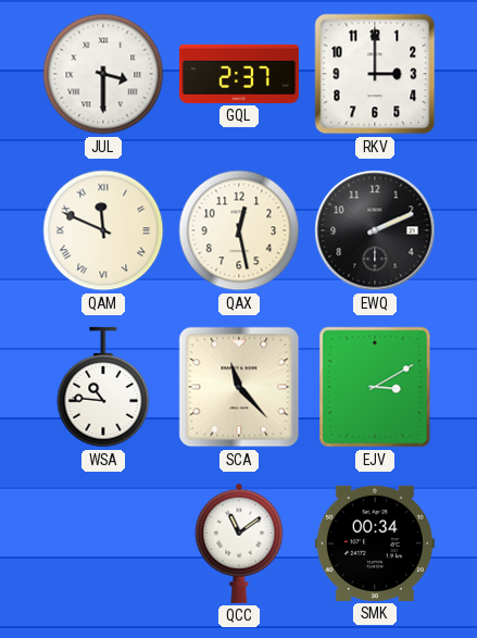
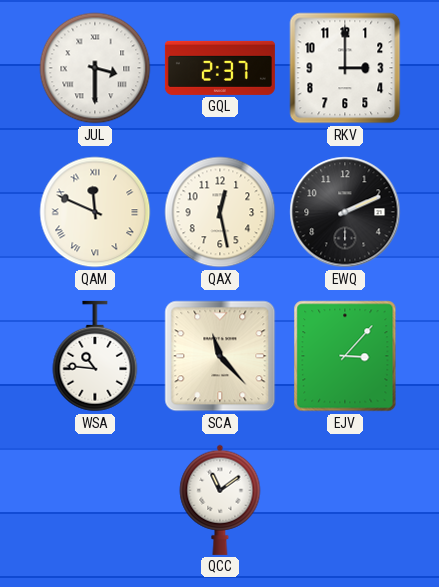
EJV: 3:10 -> 3:07
SMK: 00:34 -> none
